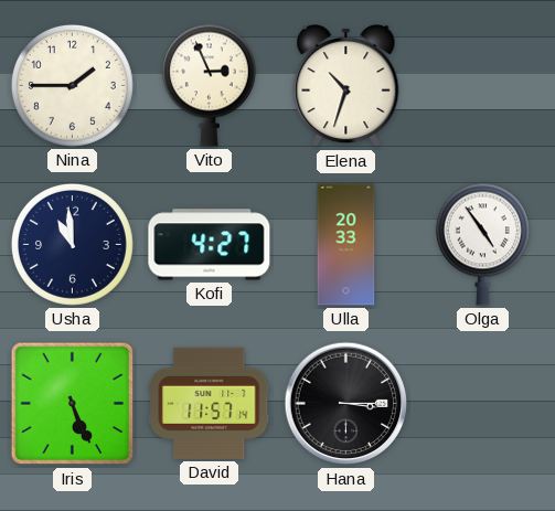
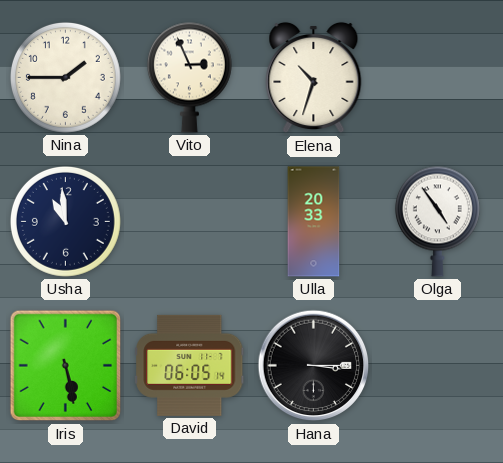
Kofi: 4:27 -> none
Iris: 5:26 -> 5:28
David: 11:57 -> 06:05
